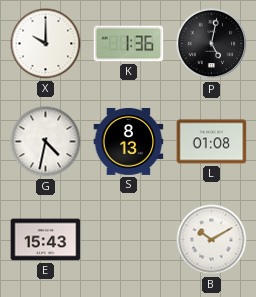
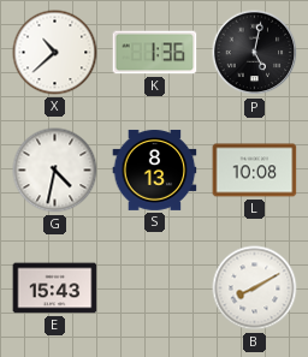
X: 10:00 -> 10:38
L: 01:08 -> 10:08
B: 10:10 -> 8:10
